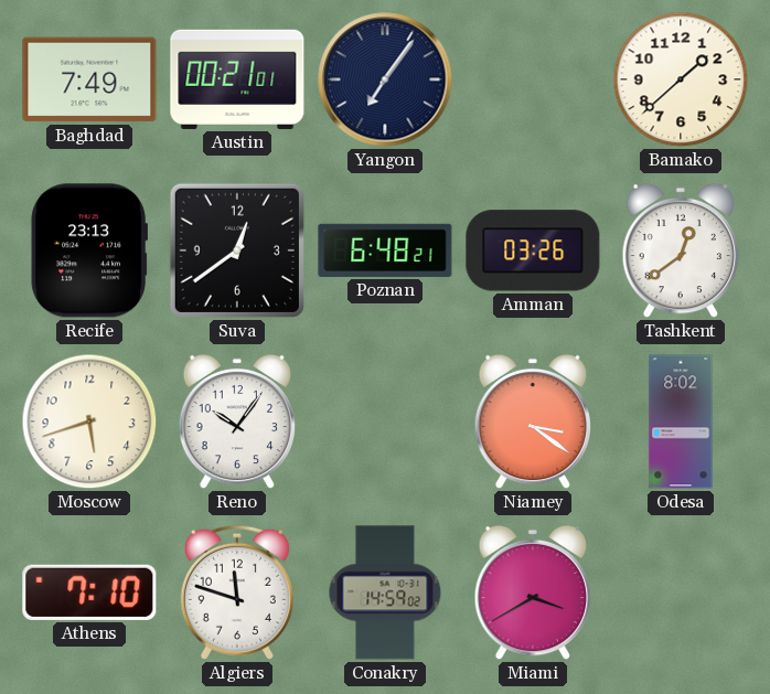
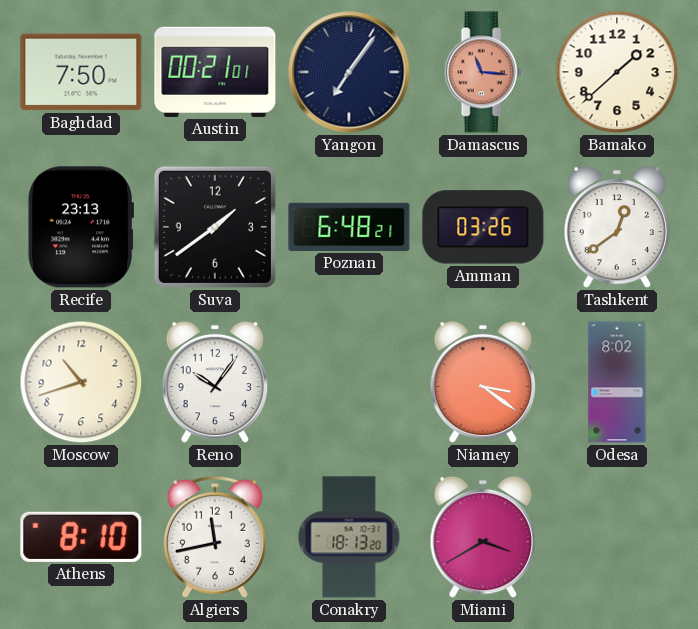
Baghdad: 7:49 -> 7:50
Damascus: none -> 11:16
Suva: 12:39 -> 1:39
Moscow: 5:42 -> 10:42
Athens: 7:10 -> 8:10
Algiers: 11:48 -> 11:43
Conakry: 14:59 -> 18:13
